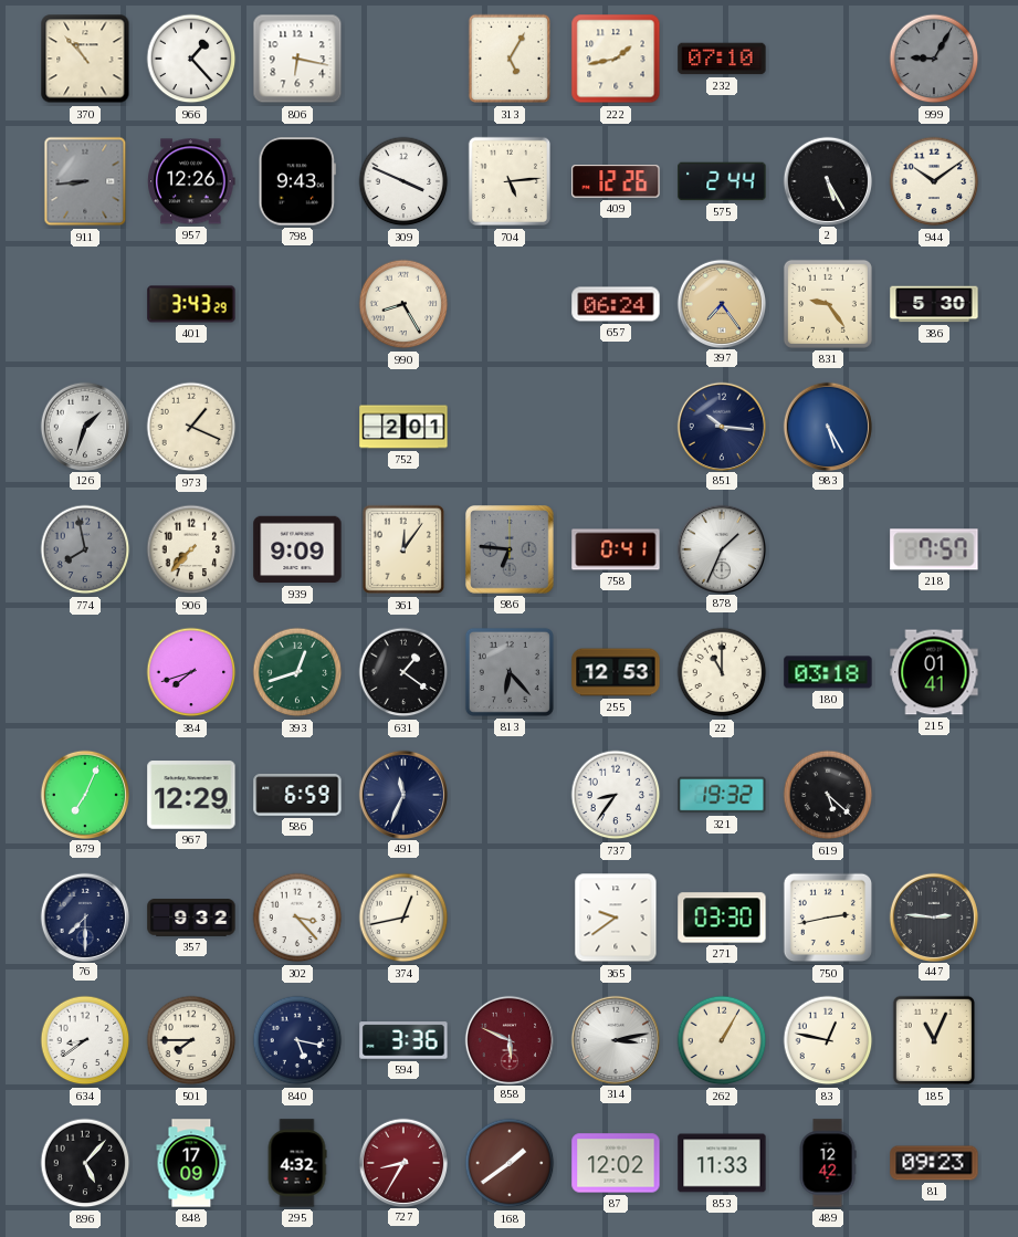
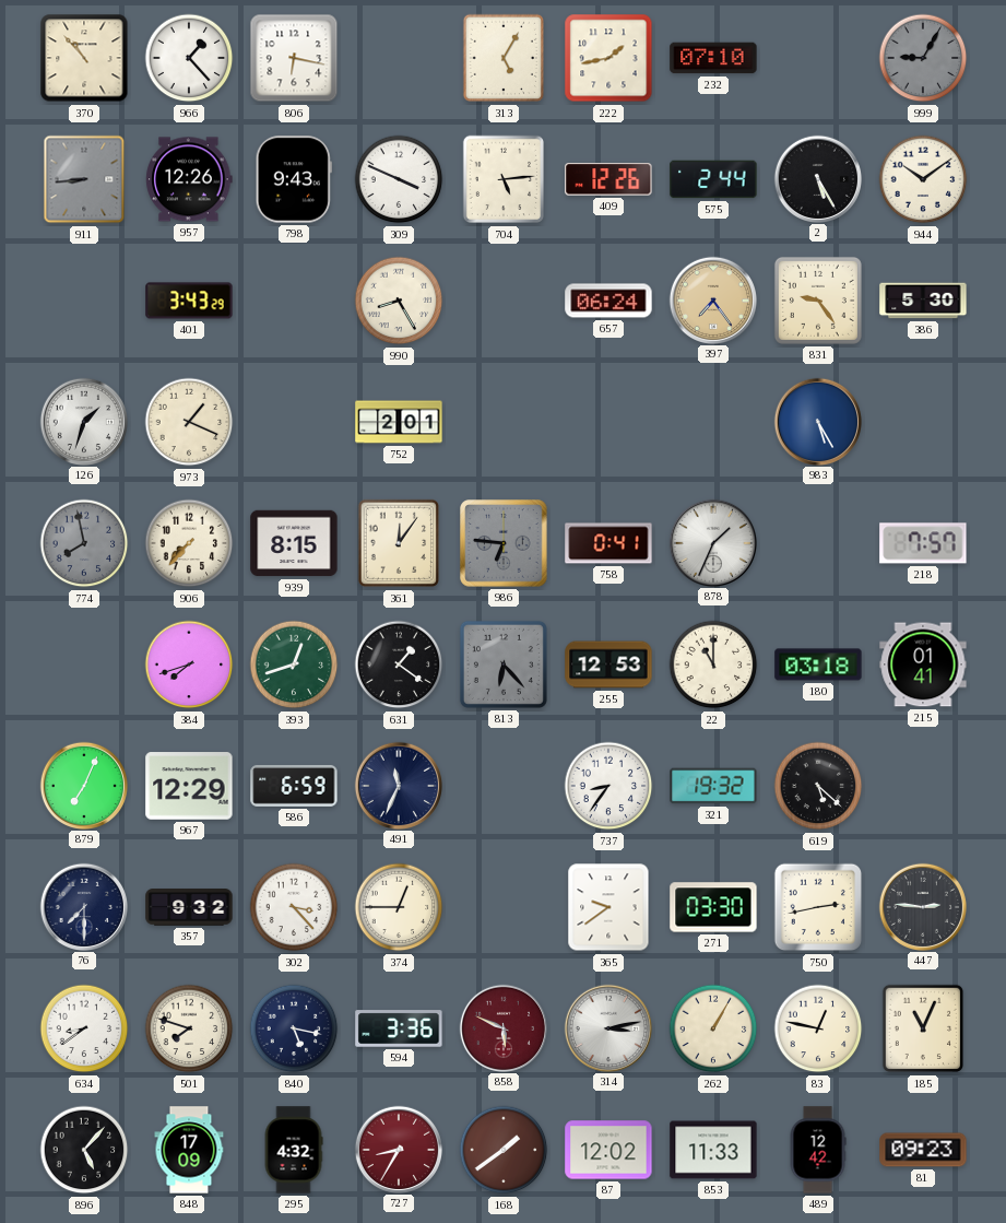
851: 10:16 -> none
939: 9:09 -> 8:15
374: 12:43 -> 12:45
501: 7:45 -> 7:48
